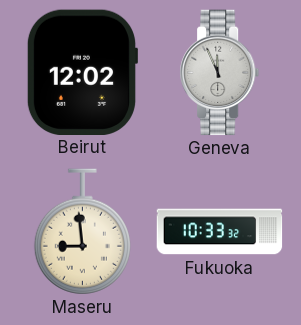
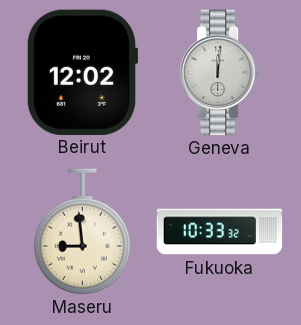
Geneva: 11:56 -> 12:01
